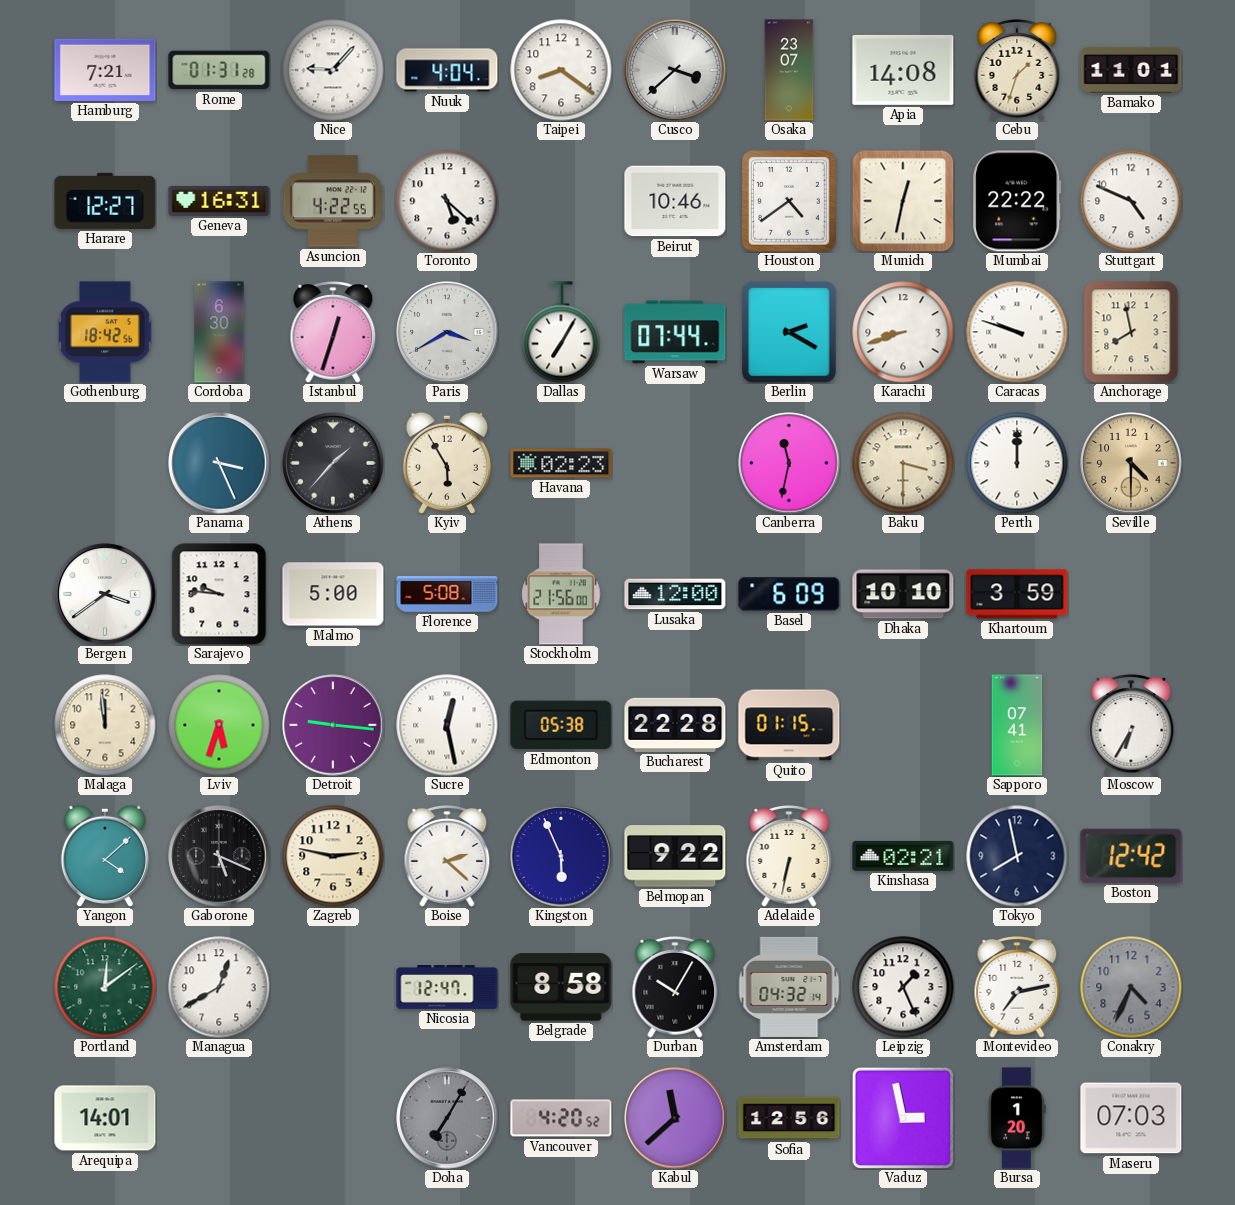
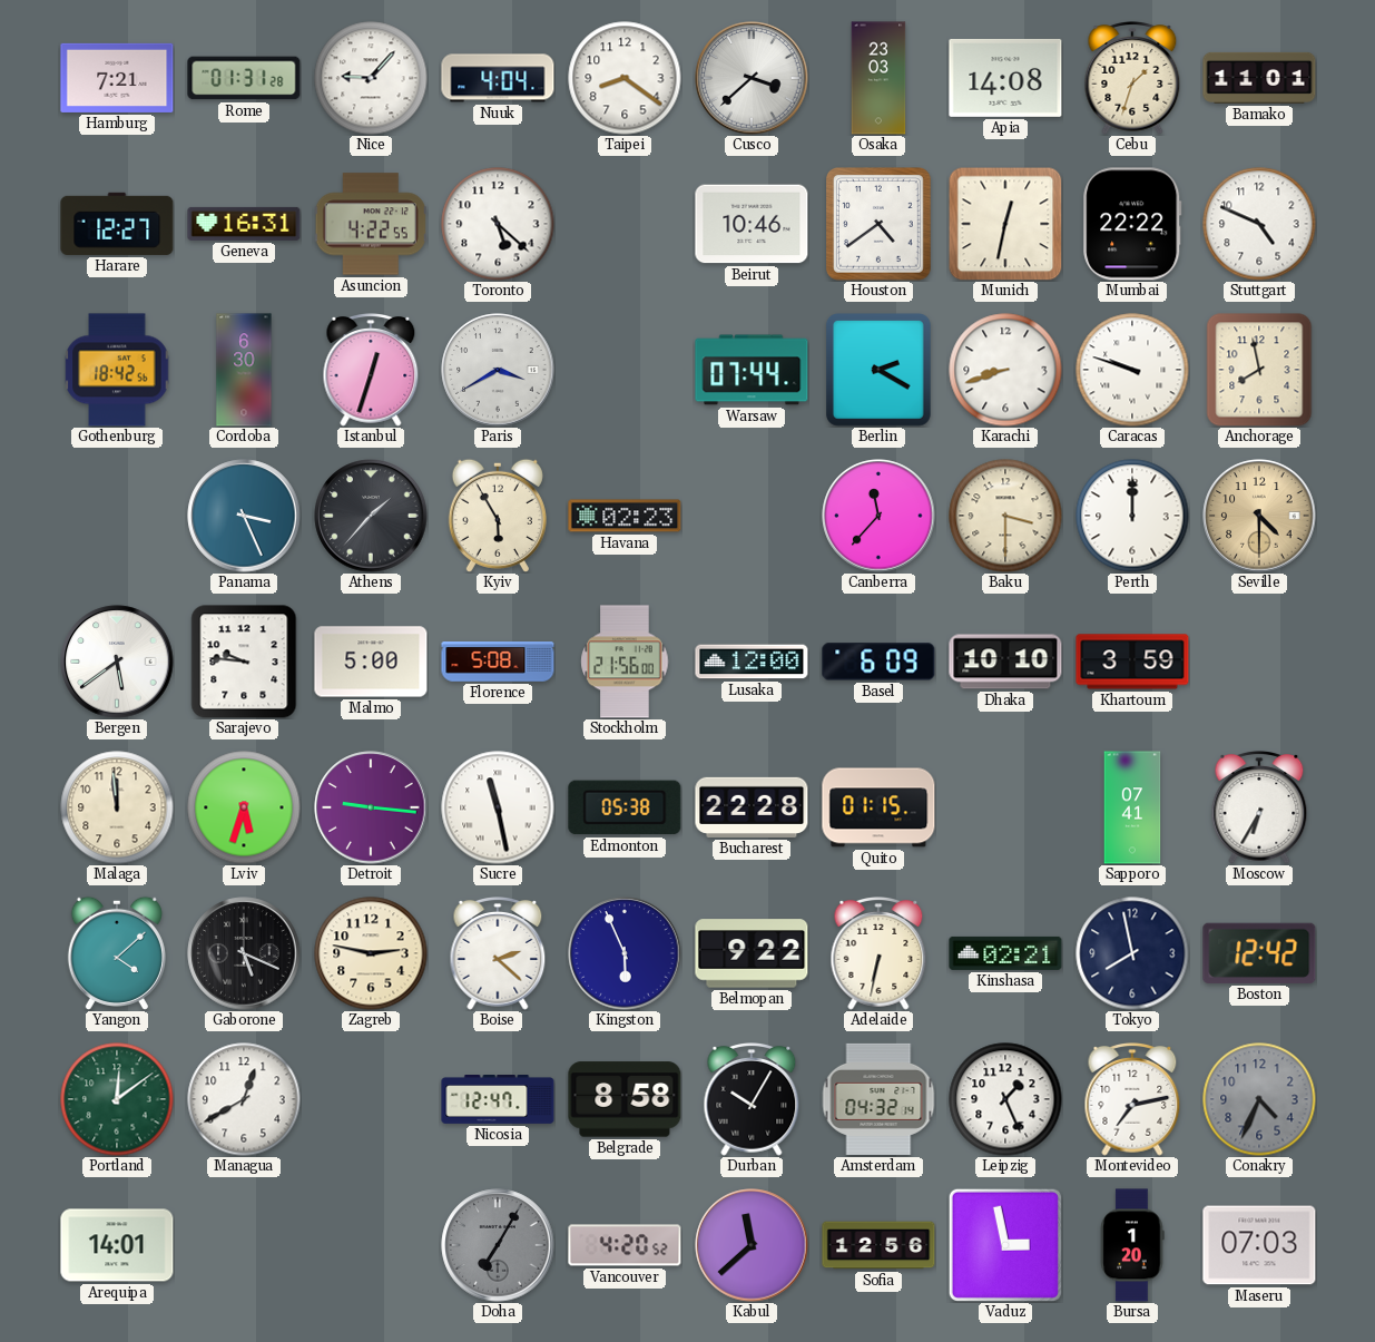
Osaka: 23:07 -> 23:03
Dallas: 7:05 -> none
Canberra: 11:32 -> 11:37
Bergen: 3:39 -> 5:39
Sucre: 12:28 -> 11:28
